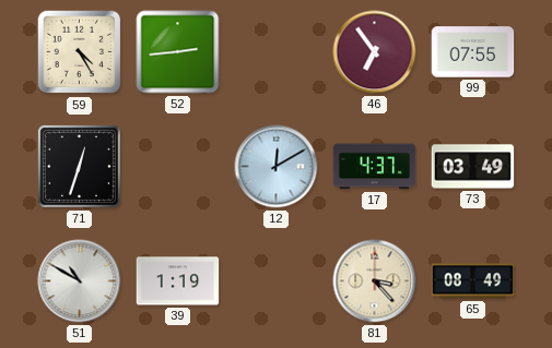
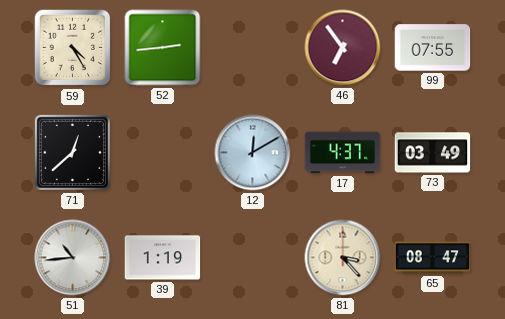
71: 12:33 -> 12:38
51: 10:50 -> 10:44
65: 08:49 -> 08:47
